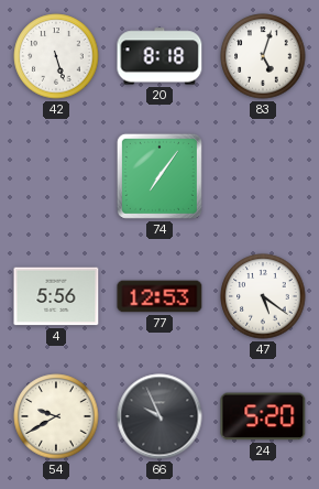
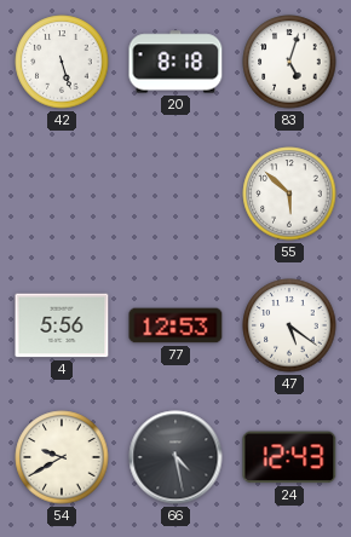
74: 7:06 -> none
55: none -> 5:52
66: 9:56 -> 4:28
24: 5:20 -> 12:43
